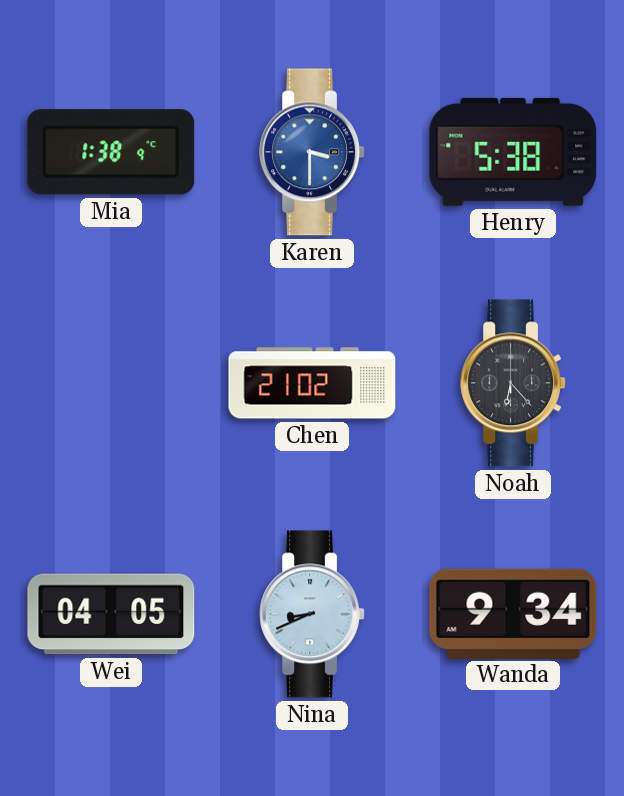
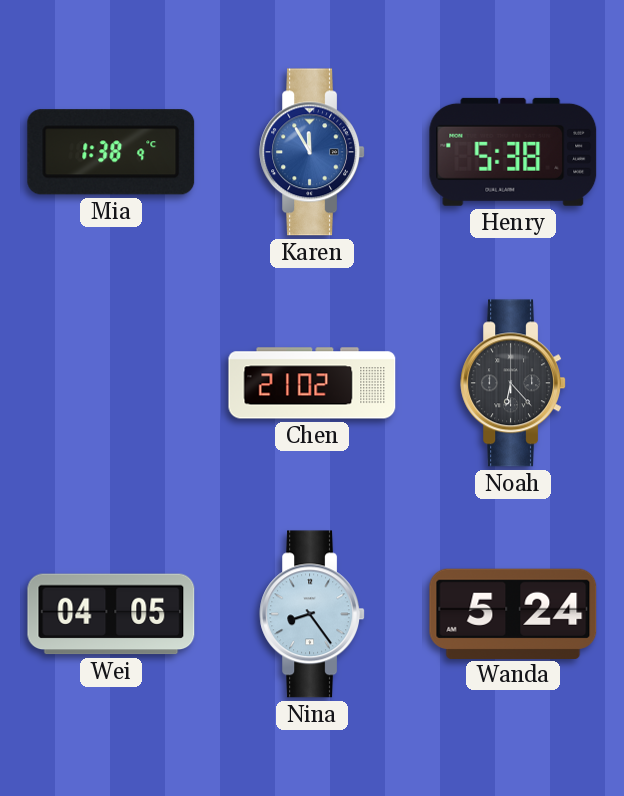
Karen: 3:30 -> 11:55
Nina: 8:41 -> 8:24
Wanda: 9:34 -> 5:24
